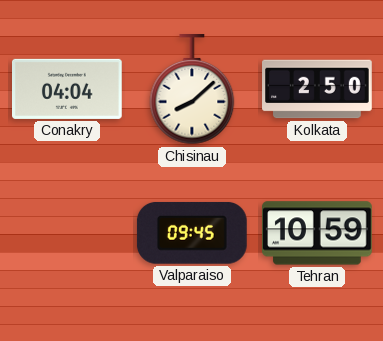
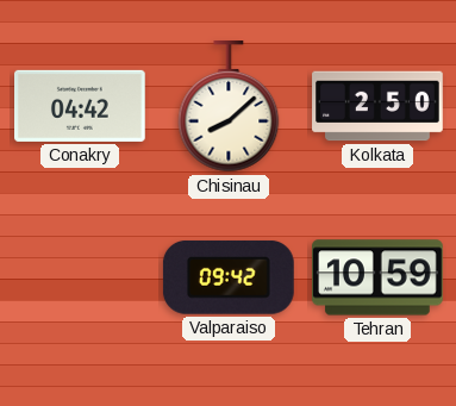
Conakry: 04:04 -> 04:42
Valparaiso: 09:45 -> 09:42
